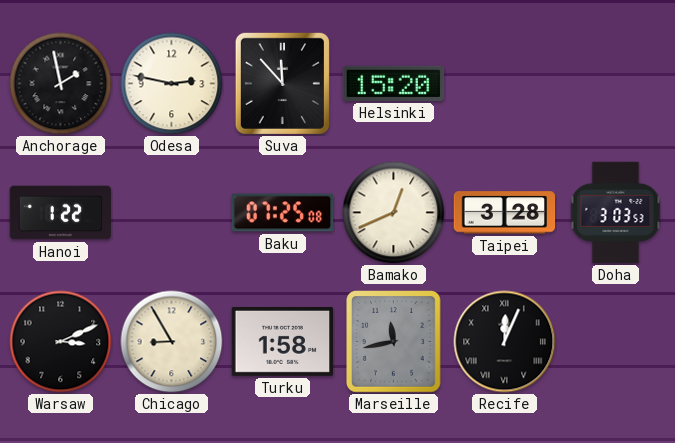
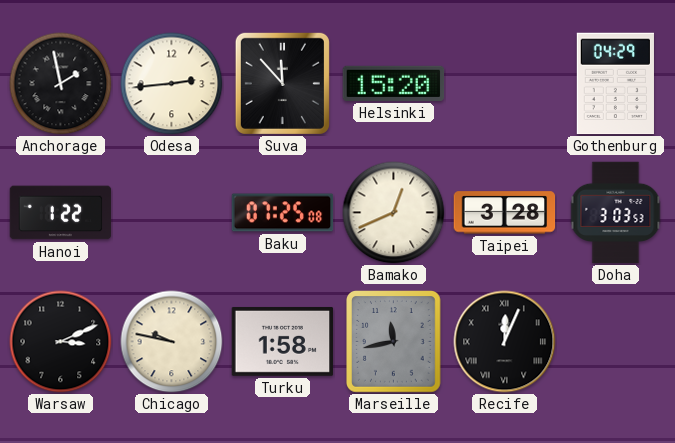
Odesa: 2:47 -> 2:44
Gothenburg: none -> 04:29
Chicago: 8:55 -> 9:47
